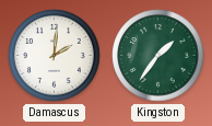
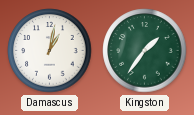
Damascus: 2:01 -> 1:02
